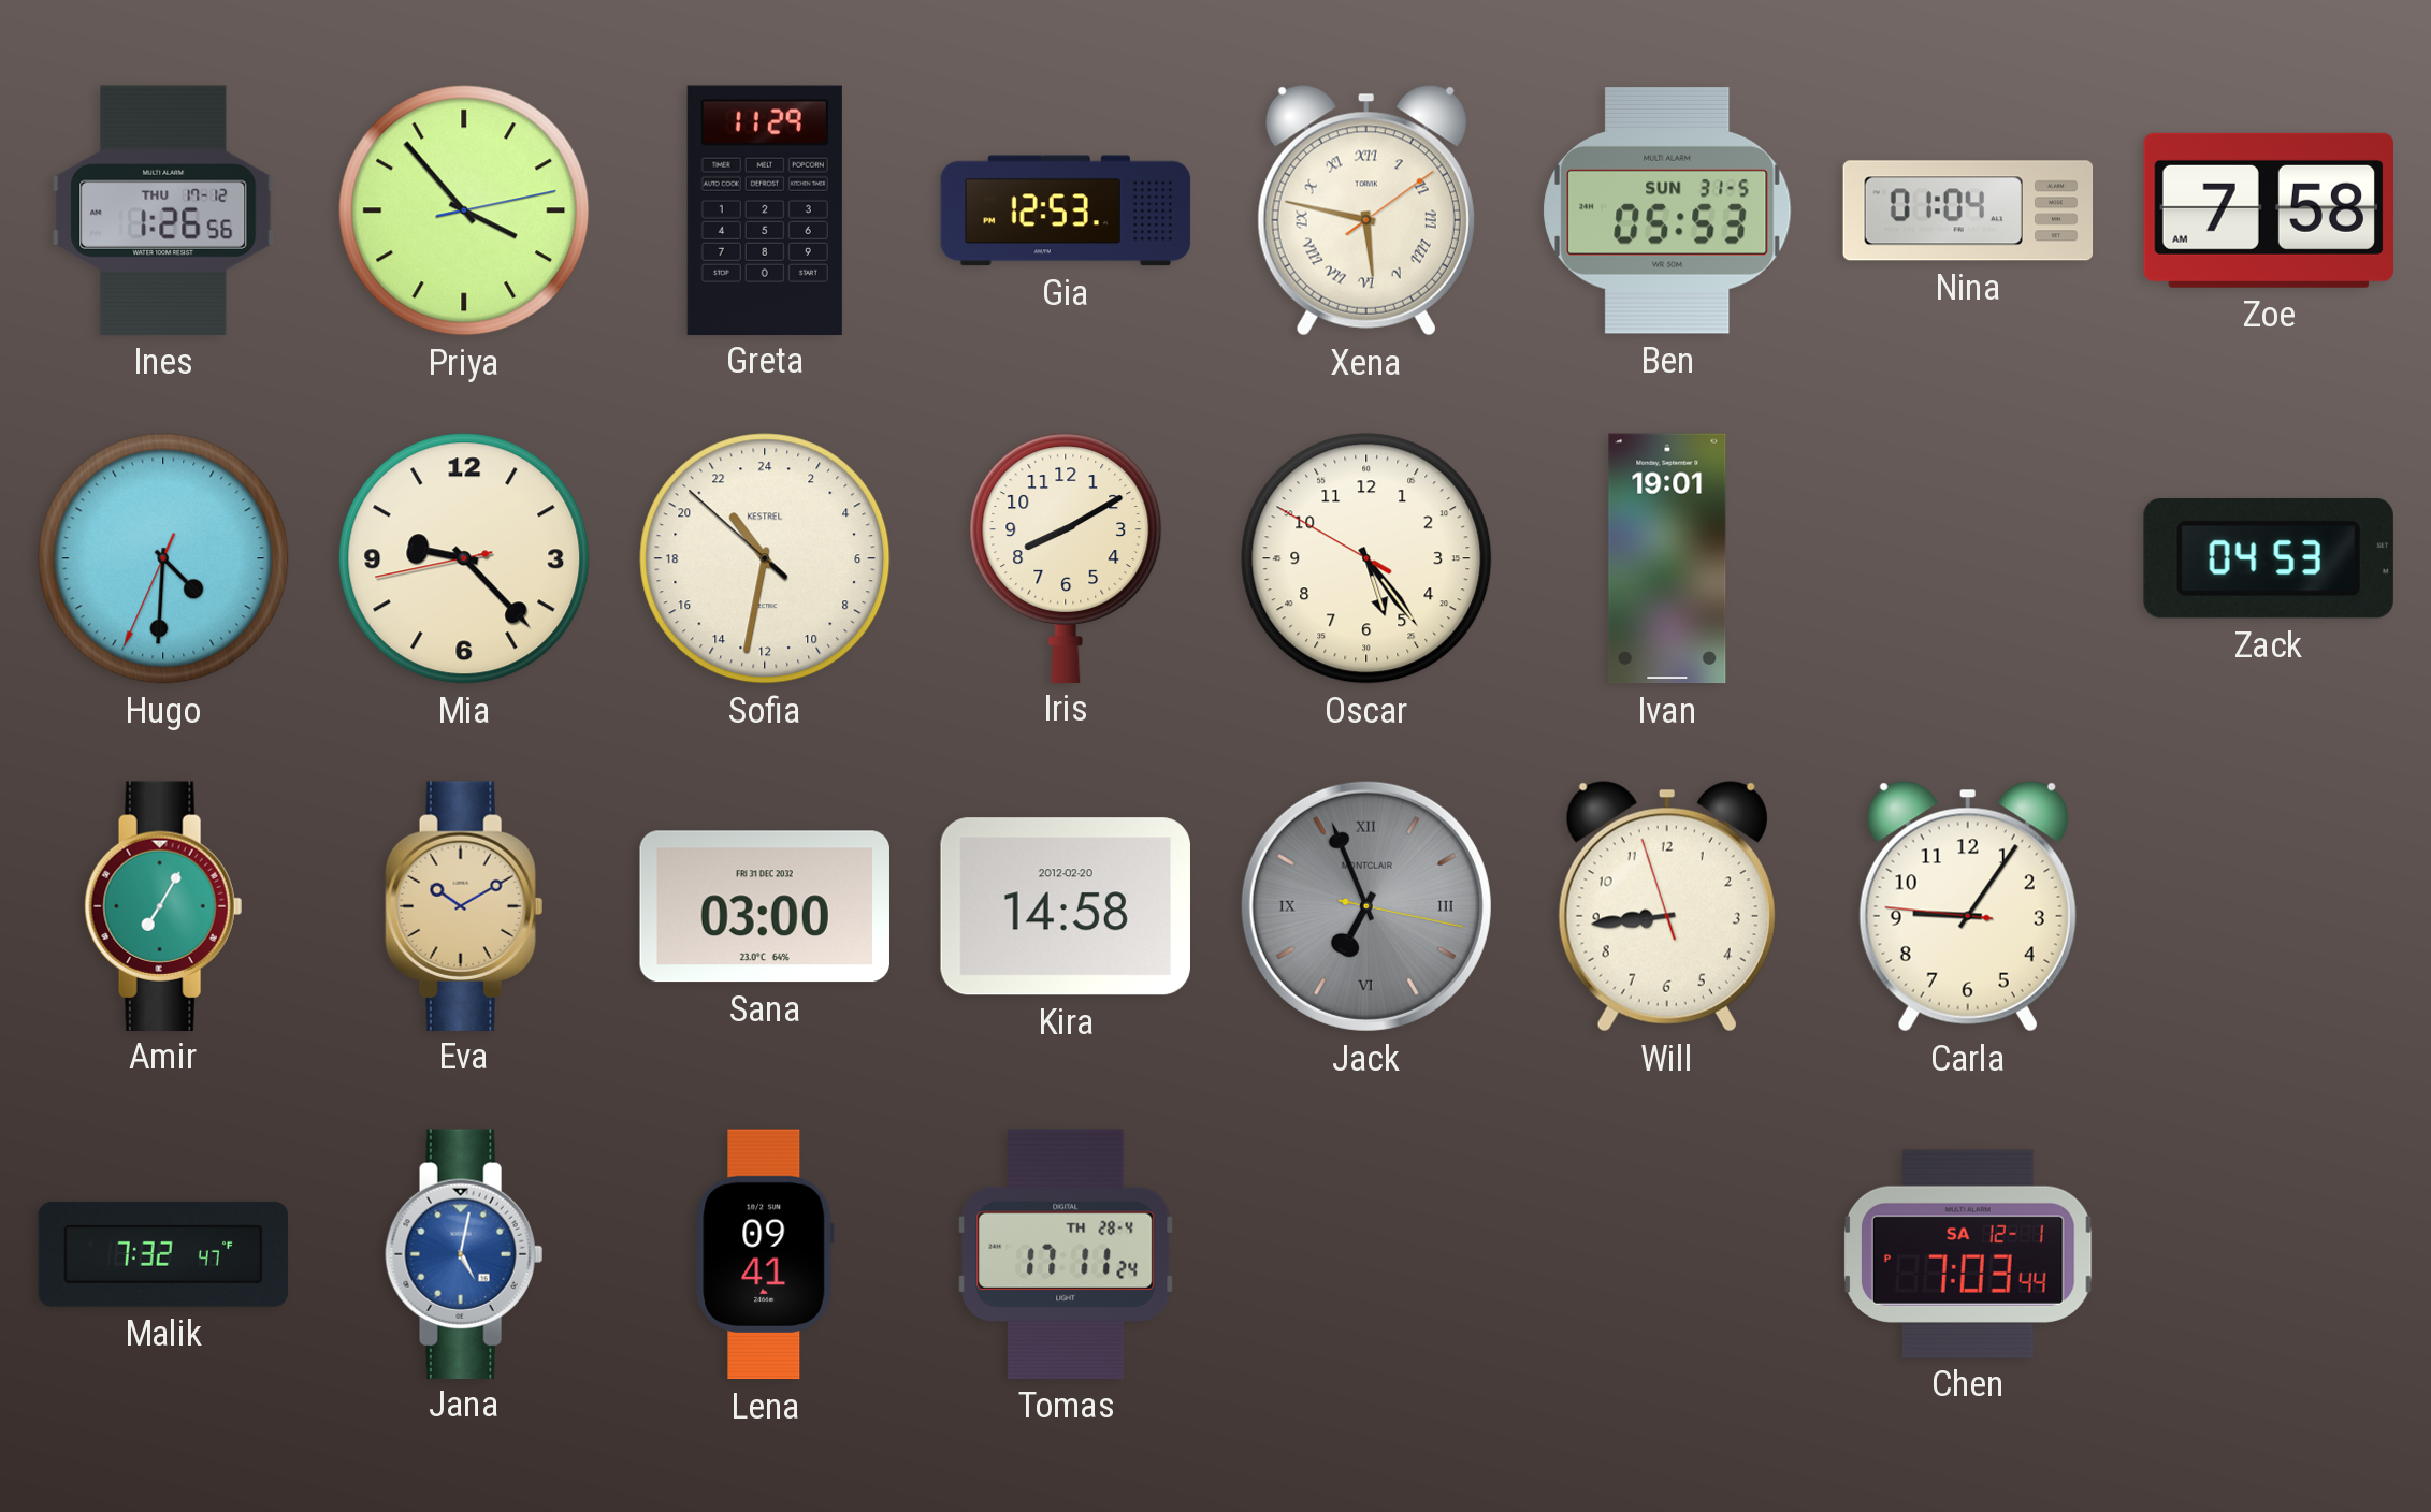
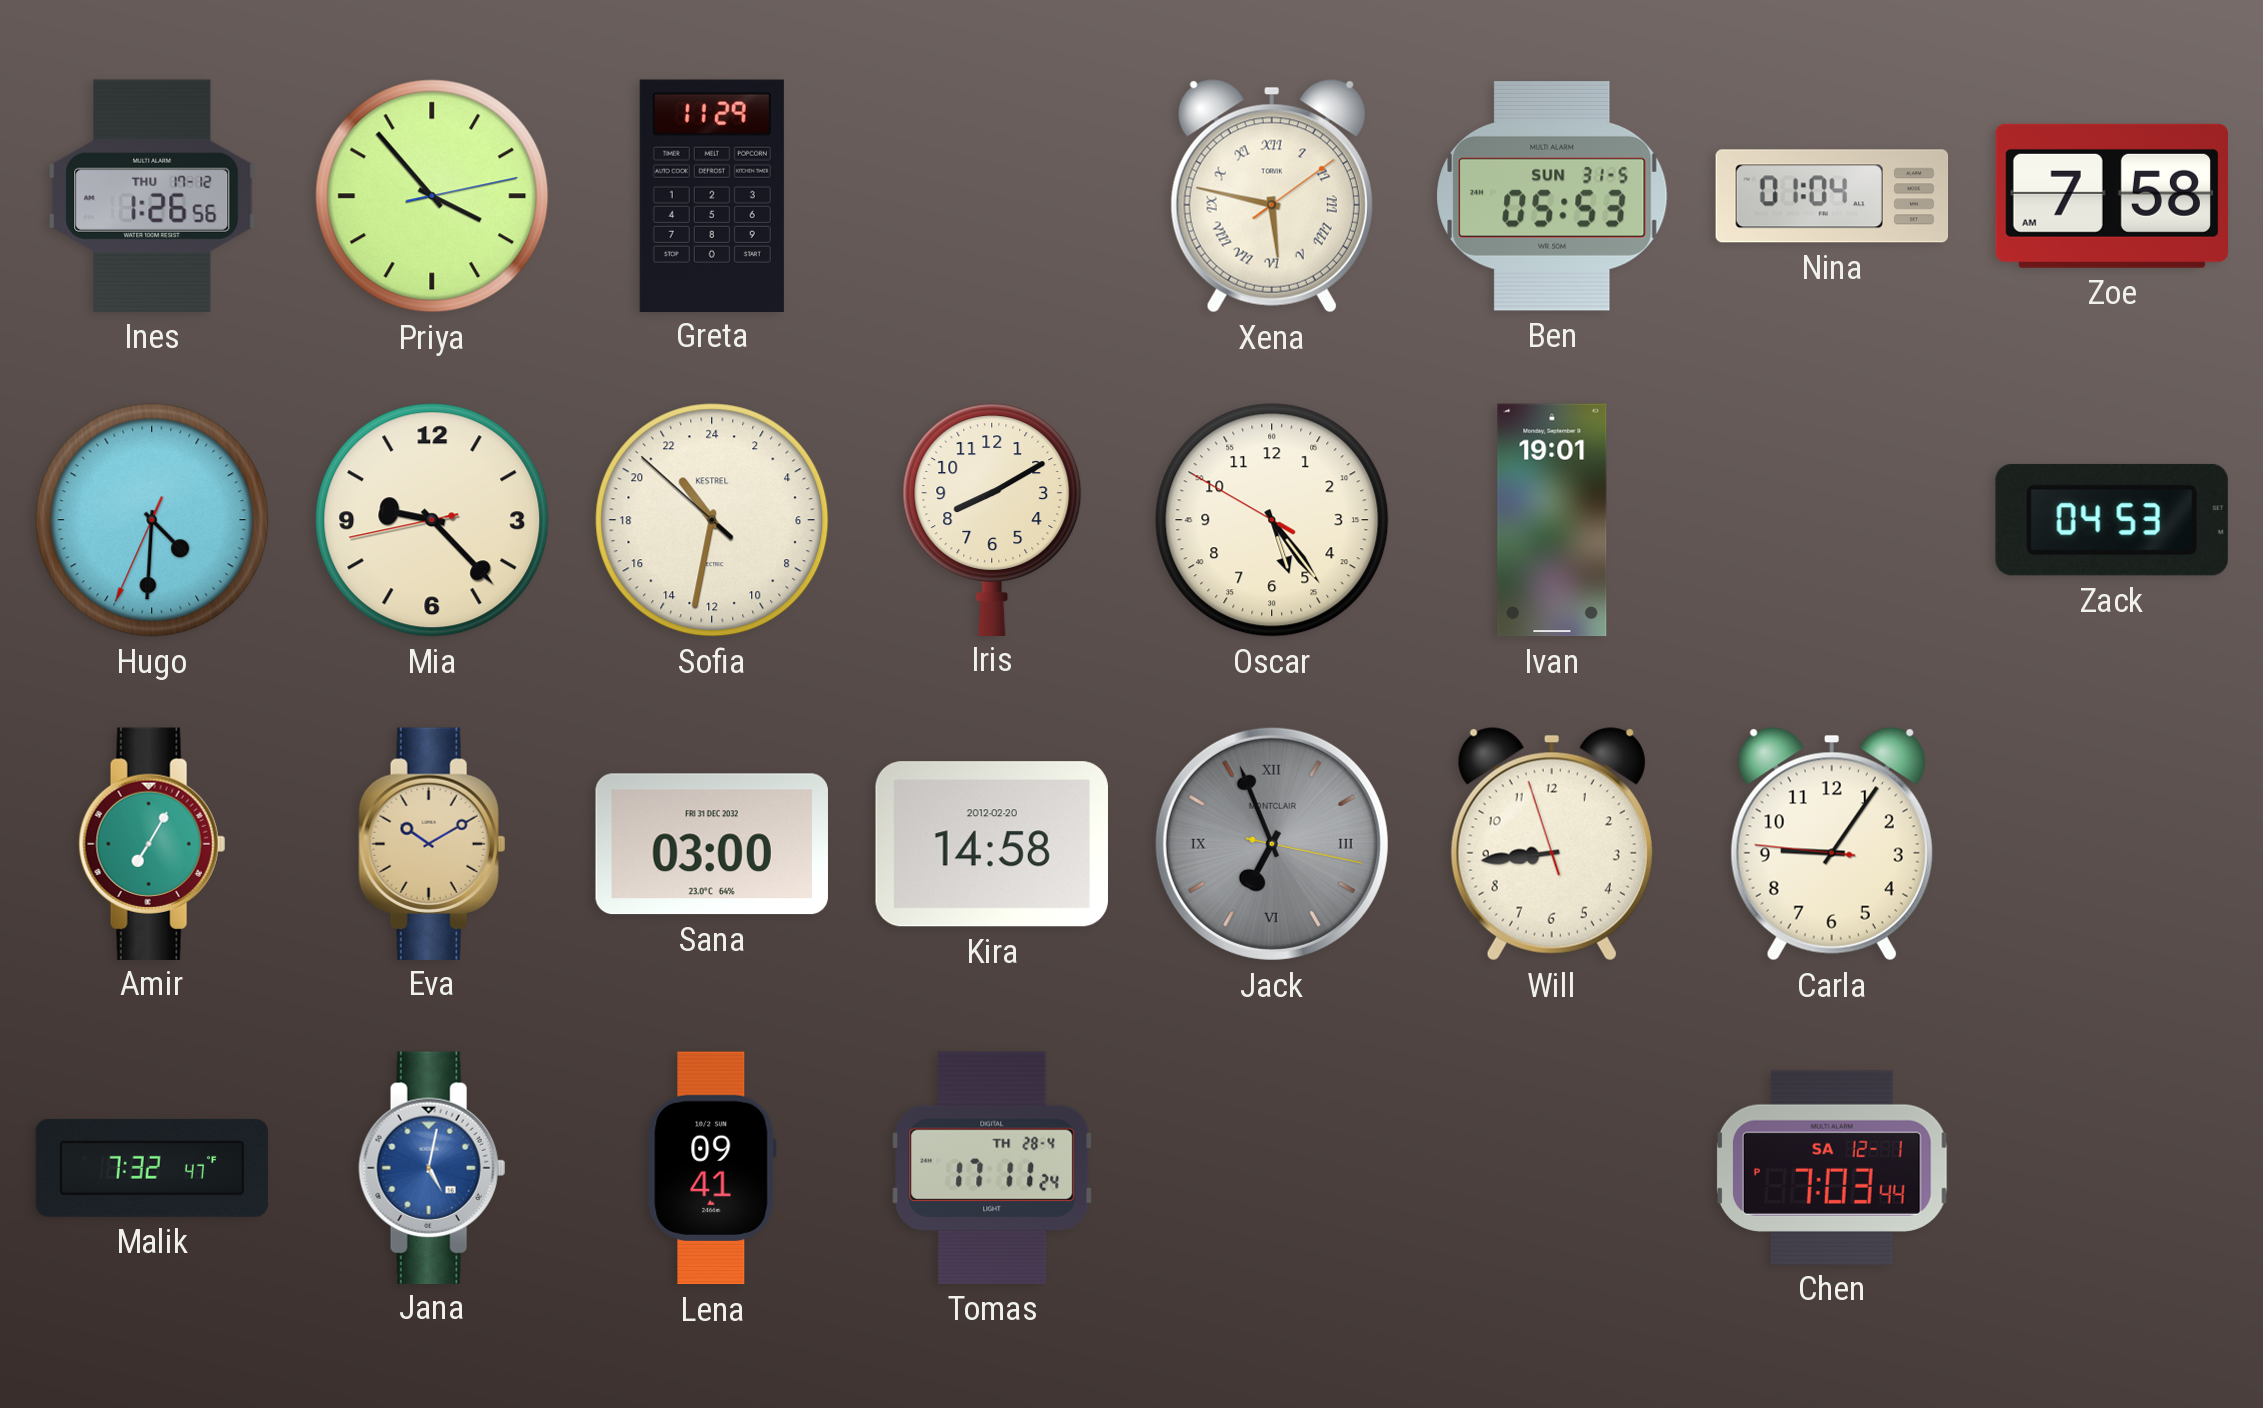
Gia: 12:53 -> none
